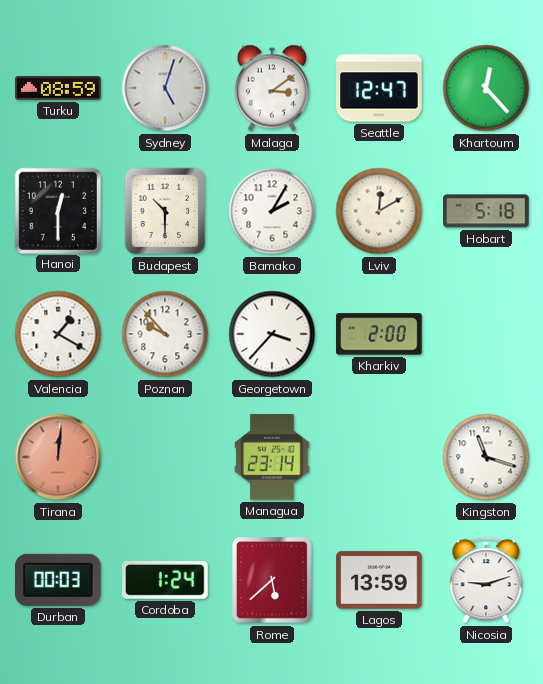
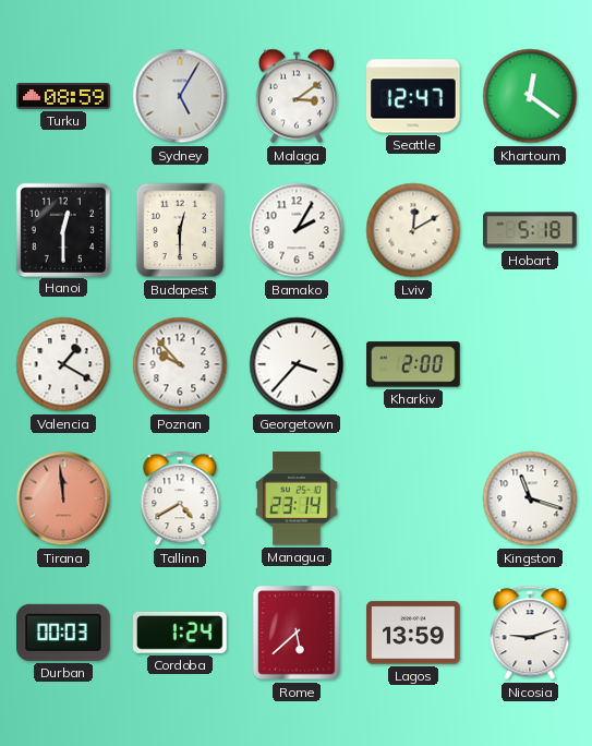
Sydney: 5:03 -> 5:05
Khartoum: 12:23 -> 12:21
Budapest: 10:30 -> 12:30
Tirana: 12:01 -> 11:59
Tallinn: none -> 4:40
